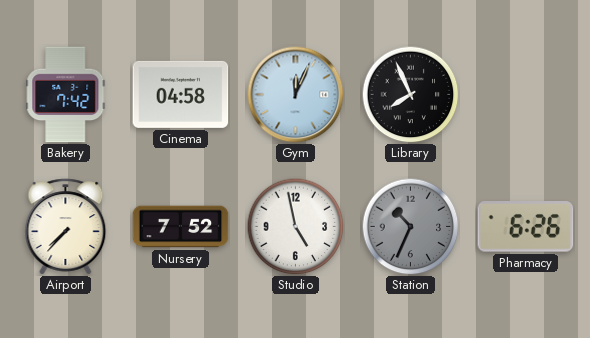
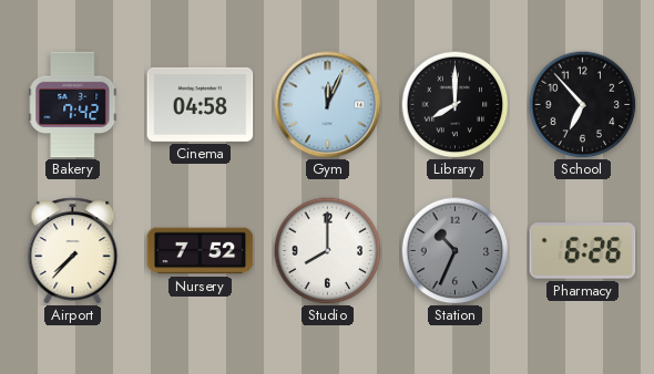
Library: 7:56 -> 8:00
School: none -> 6:53
Studio: 4:58 -> 8:00
